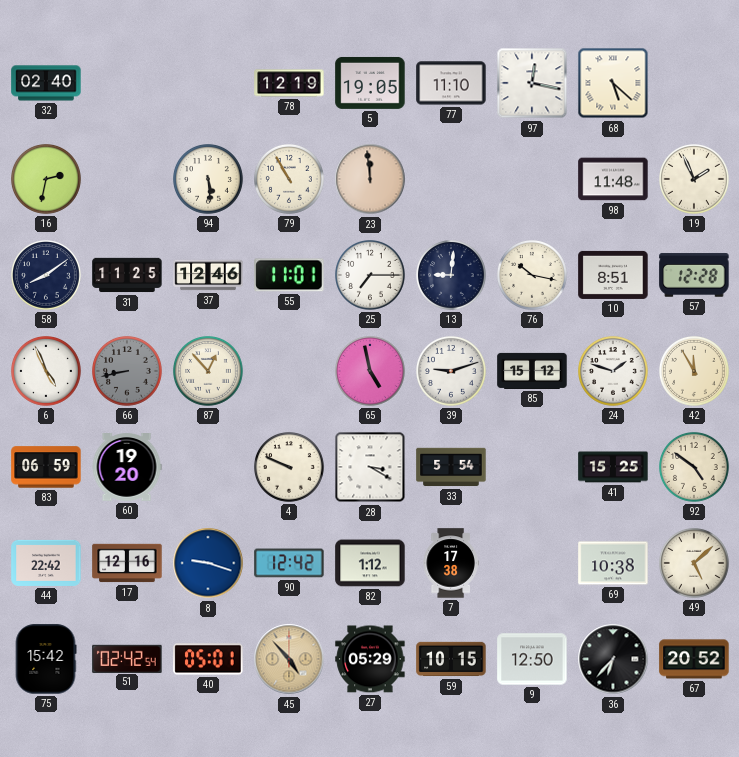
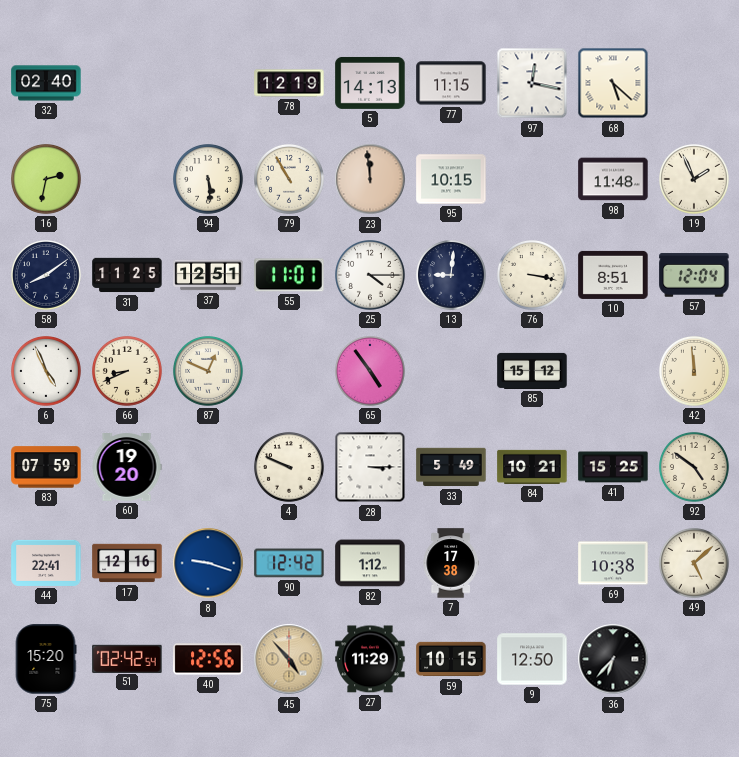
5: 19:05 -> 14:13
77: 11:10 -> 11:15
95: none -> 10:15
37: 12:46 -> 12:51
25: 7:15 -> 4:15
76: 10:17 -> 3:17
57: 12:28 -> 12:04
66: 8:43 -> 8:41
66 dial: grey -> cream
87: 12:53 -> 12:49
65: 4:58 -> 4:54
39: 9:12 -> none
24: 1:48 -> none
42: 11:55 -> 11:59
83: 06:59 -> 07:59
28: 3:20 -> 3:15
33: 5:54 -> 5:49
84: none -> 10:21
44: 22:42 -> 22:41
75: 15:42 -> 15:20
40: 05:01 -> 12:56
27: 05:29 -> 11:29
67: 20:52 -> none
